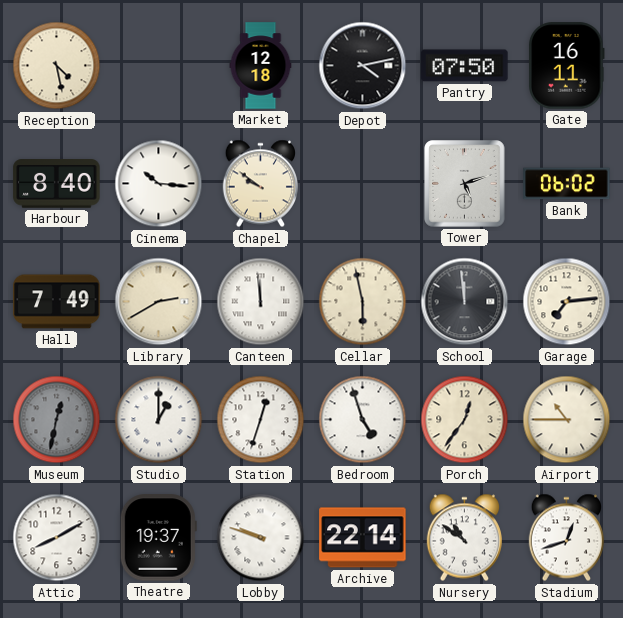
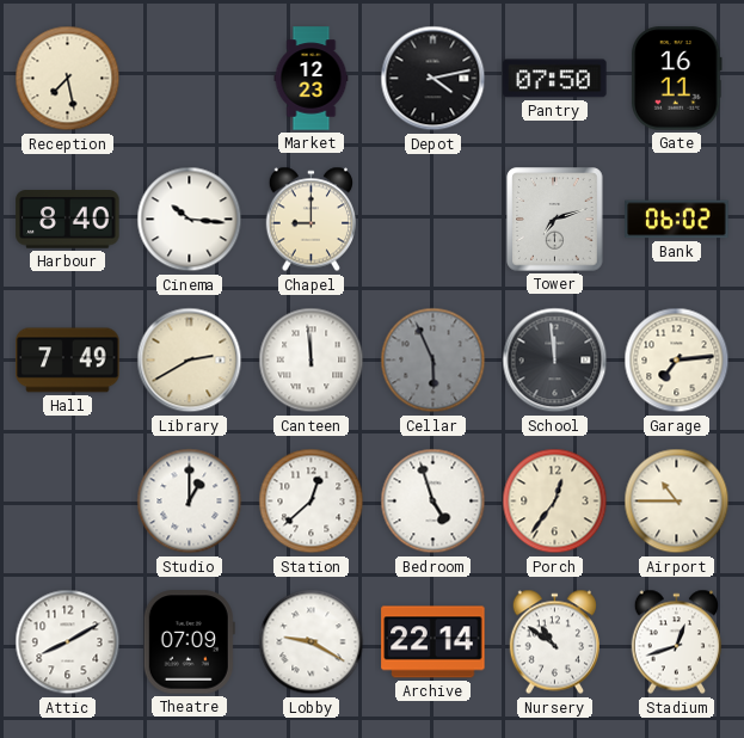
Reception: 4:28 -> 7:28
Market: 12:18 -> 12:23
Chapel: 9:51 -> 9:00
Tower: 5:12 -> 7:12
Cellar: 5:58 -> 5:56
Cellar dial: cream -> grey
Museum: 12:32 -> none
Station: 12:33 -> 12:38
Theatre: 19:37 -> 07:09
Lobby: 9:48 -> 9:20
